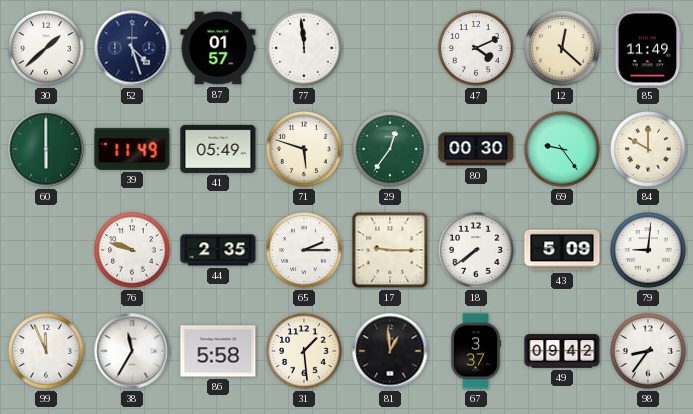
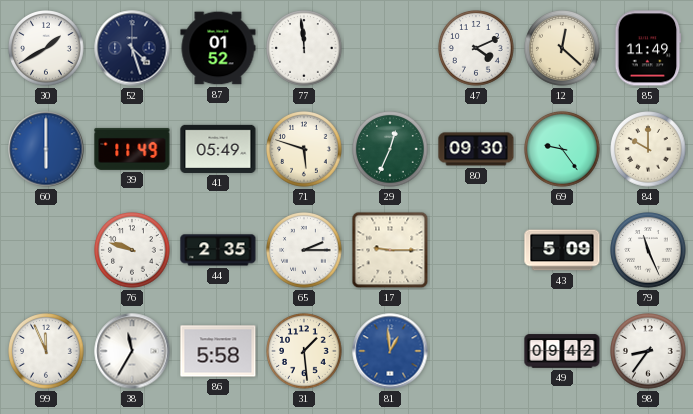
30: 1:38 -> 1:40
87: 01:57 -> 01:52
60 dial: green -> blue
29: 12:36 -> 12:34
80: 00:30 -> 09:30
18: 7:39 -> none
79: 9:01 -> 11:26
81 dial: black -> blue
67: 3:37 -> none
